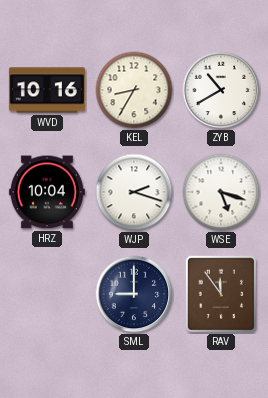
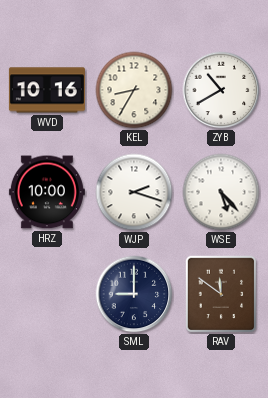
HRZ: 10:04 -> 10:00
WSE: 5:18 -> 5:23
RAV: 11:54 -> 11:51
